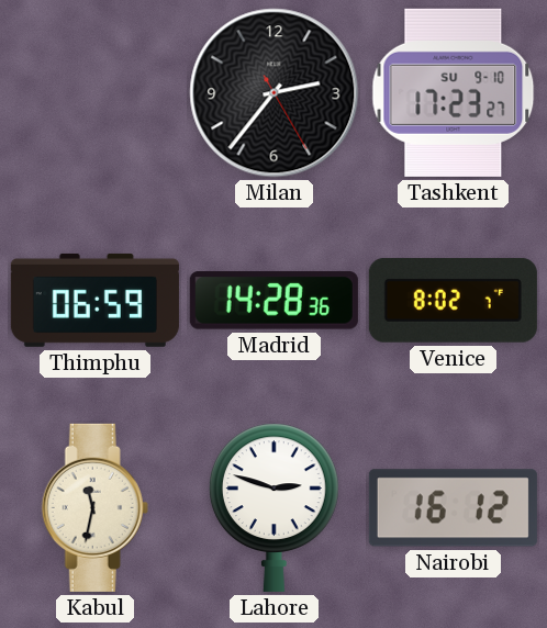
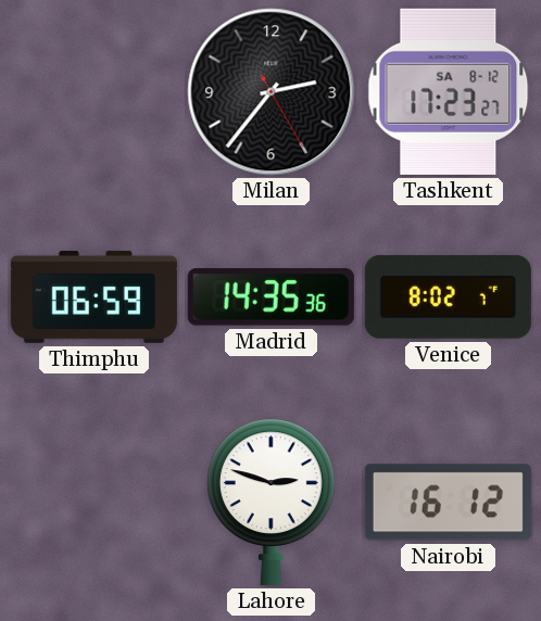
Tashkent date: SU 9-10 -> SA 8-12
Madrid: 14:28 -> 14:35
Kabul: 11:32 -> none
